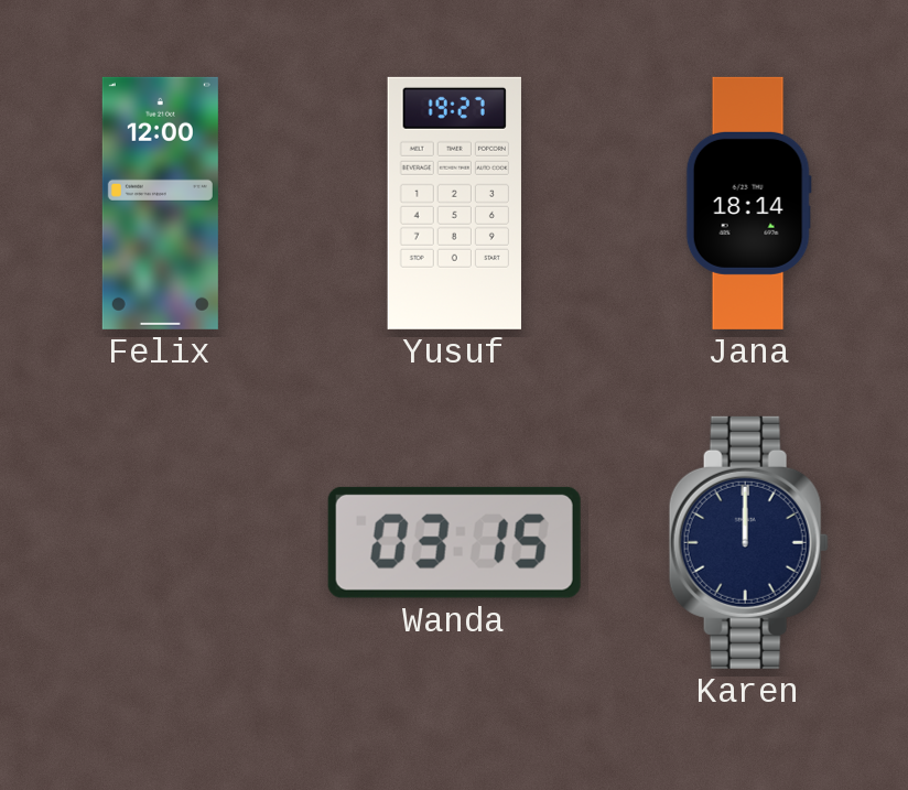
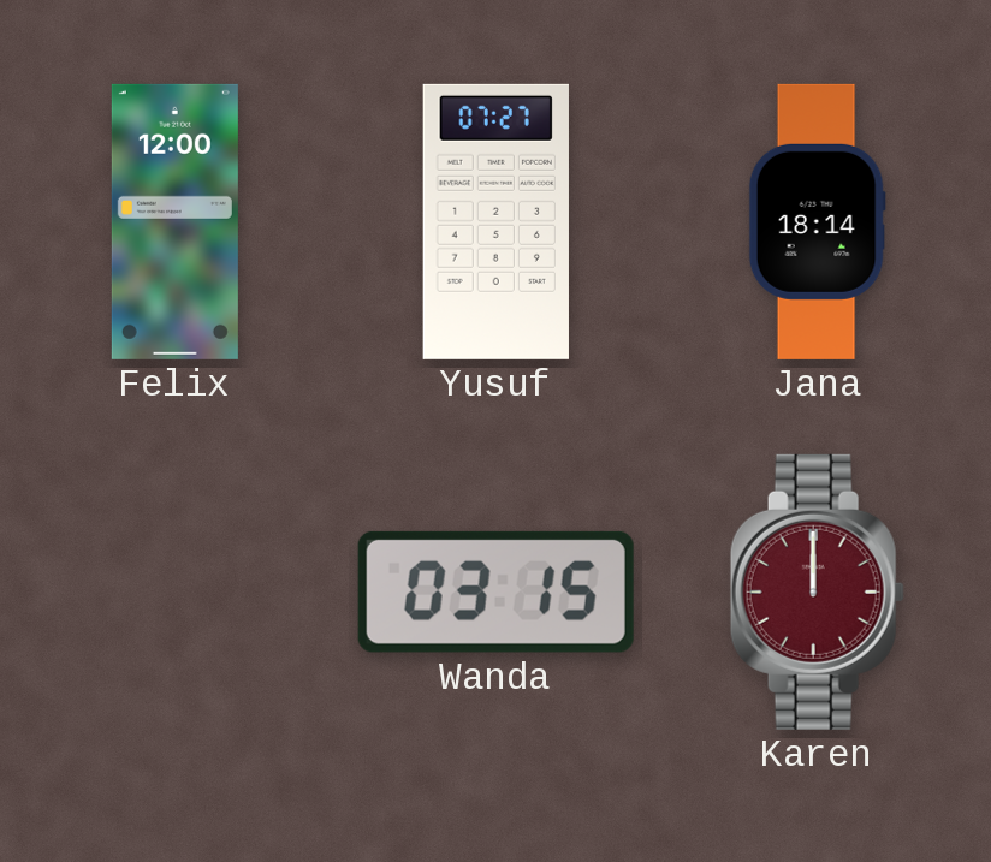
Yusuf: 19:27 -> 07:27
Karen dial: navy -> burgundy
